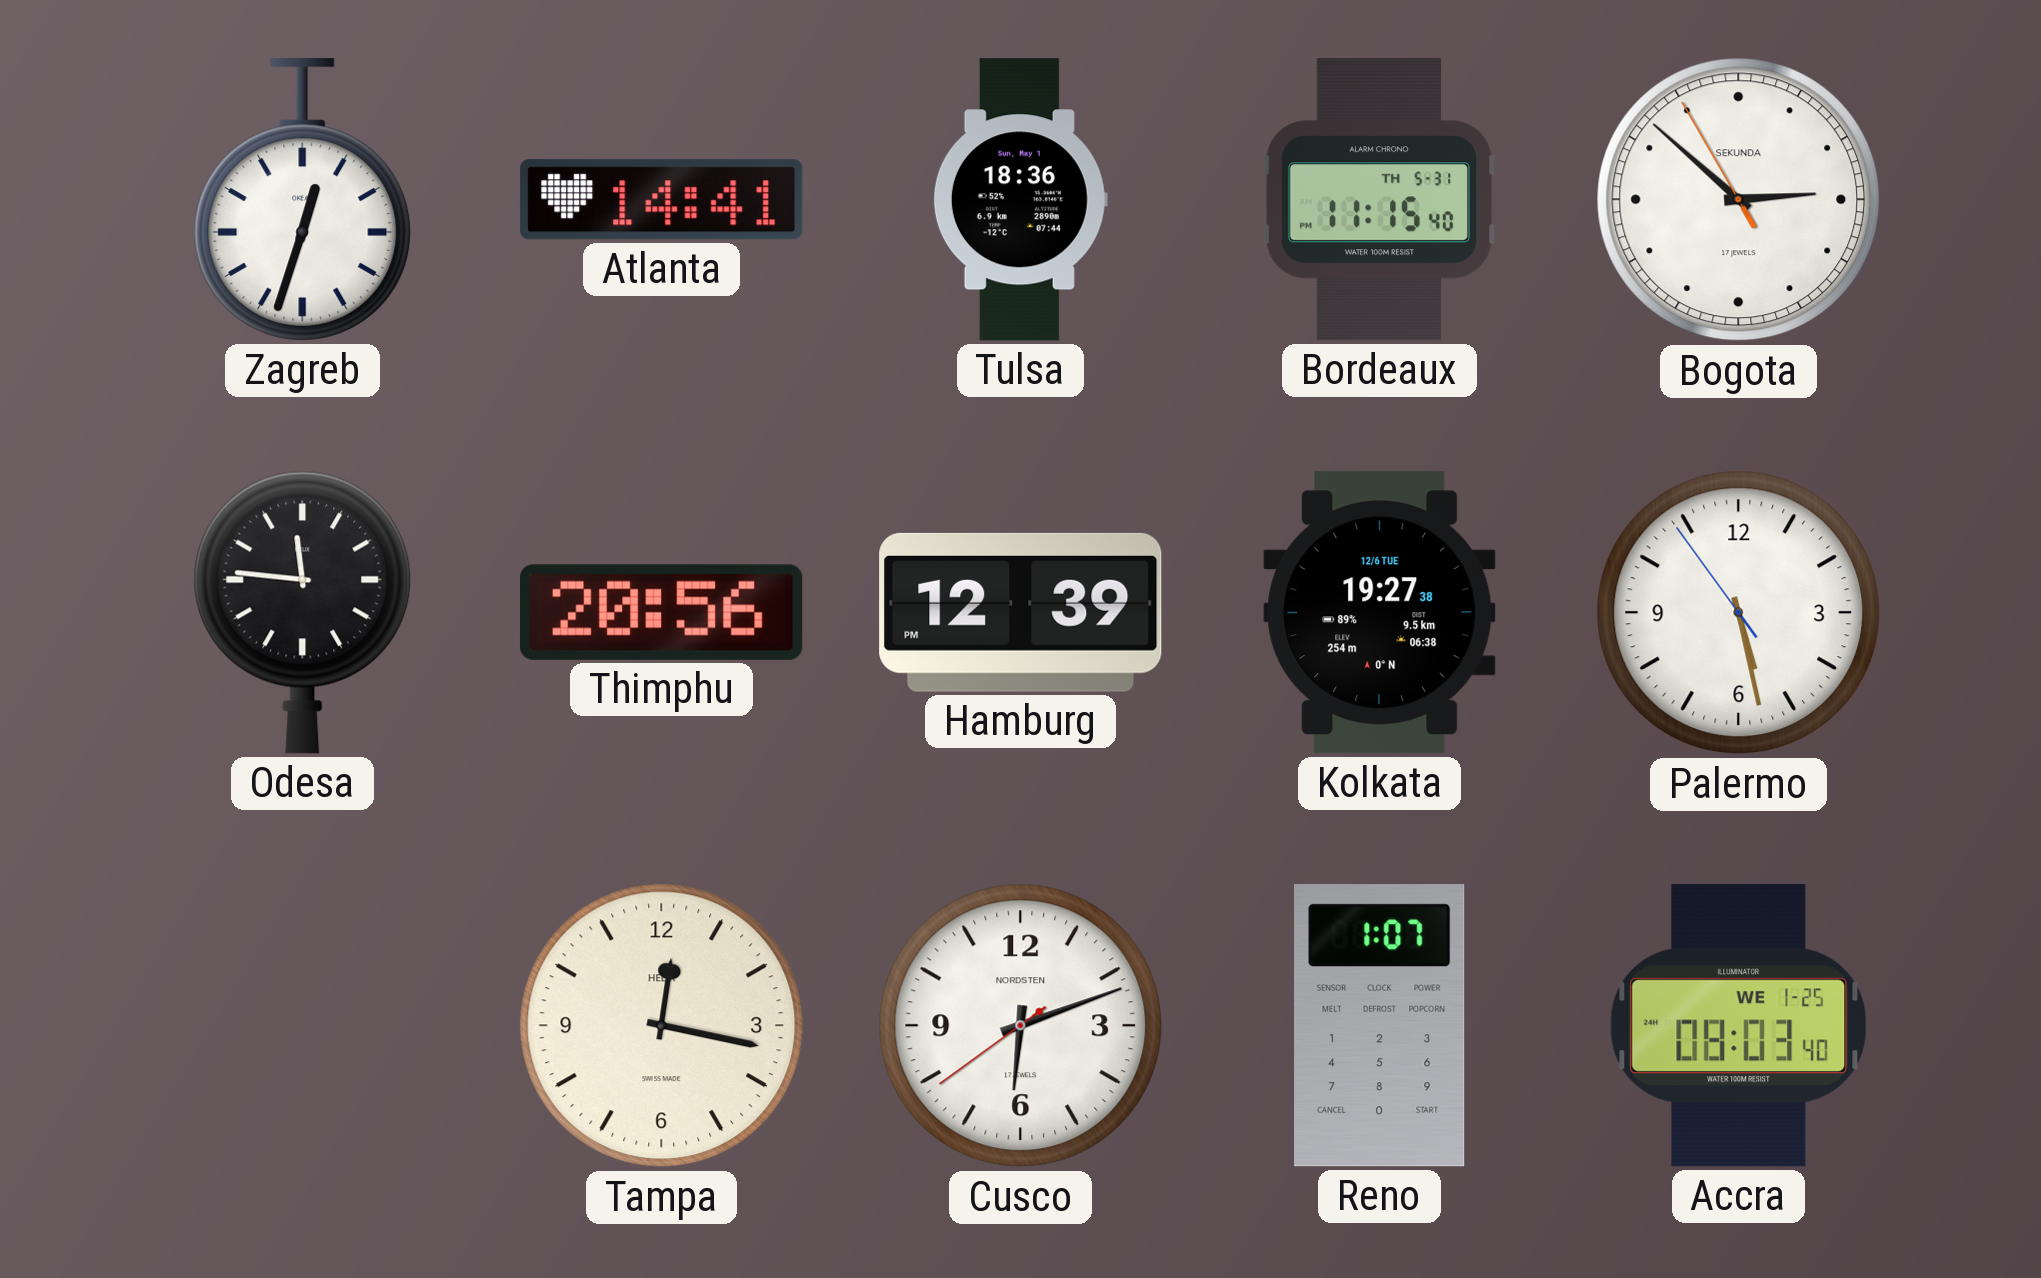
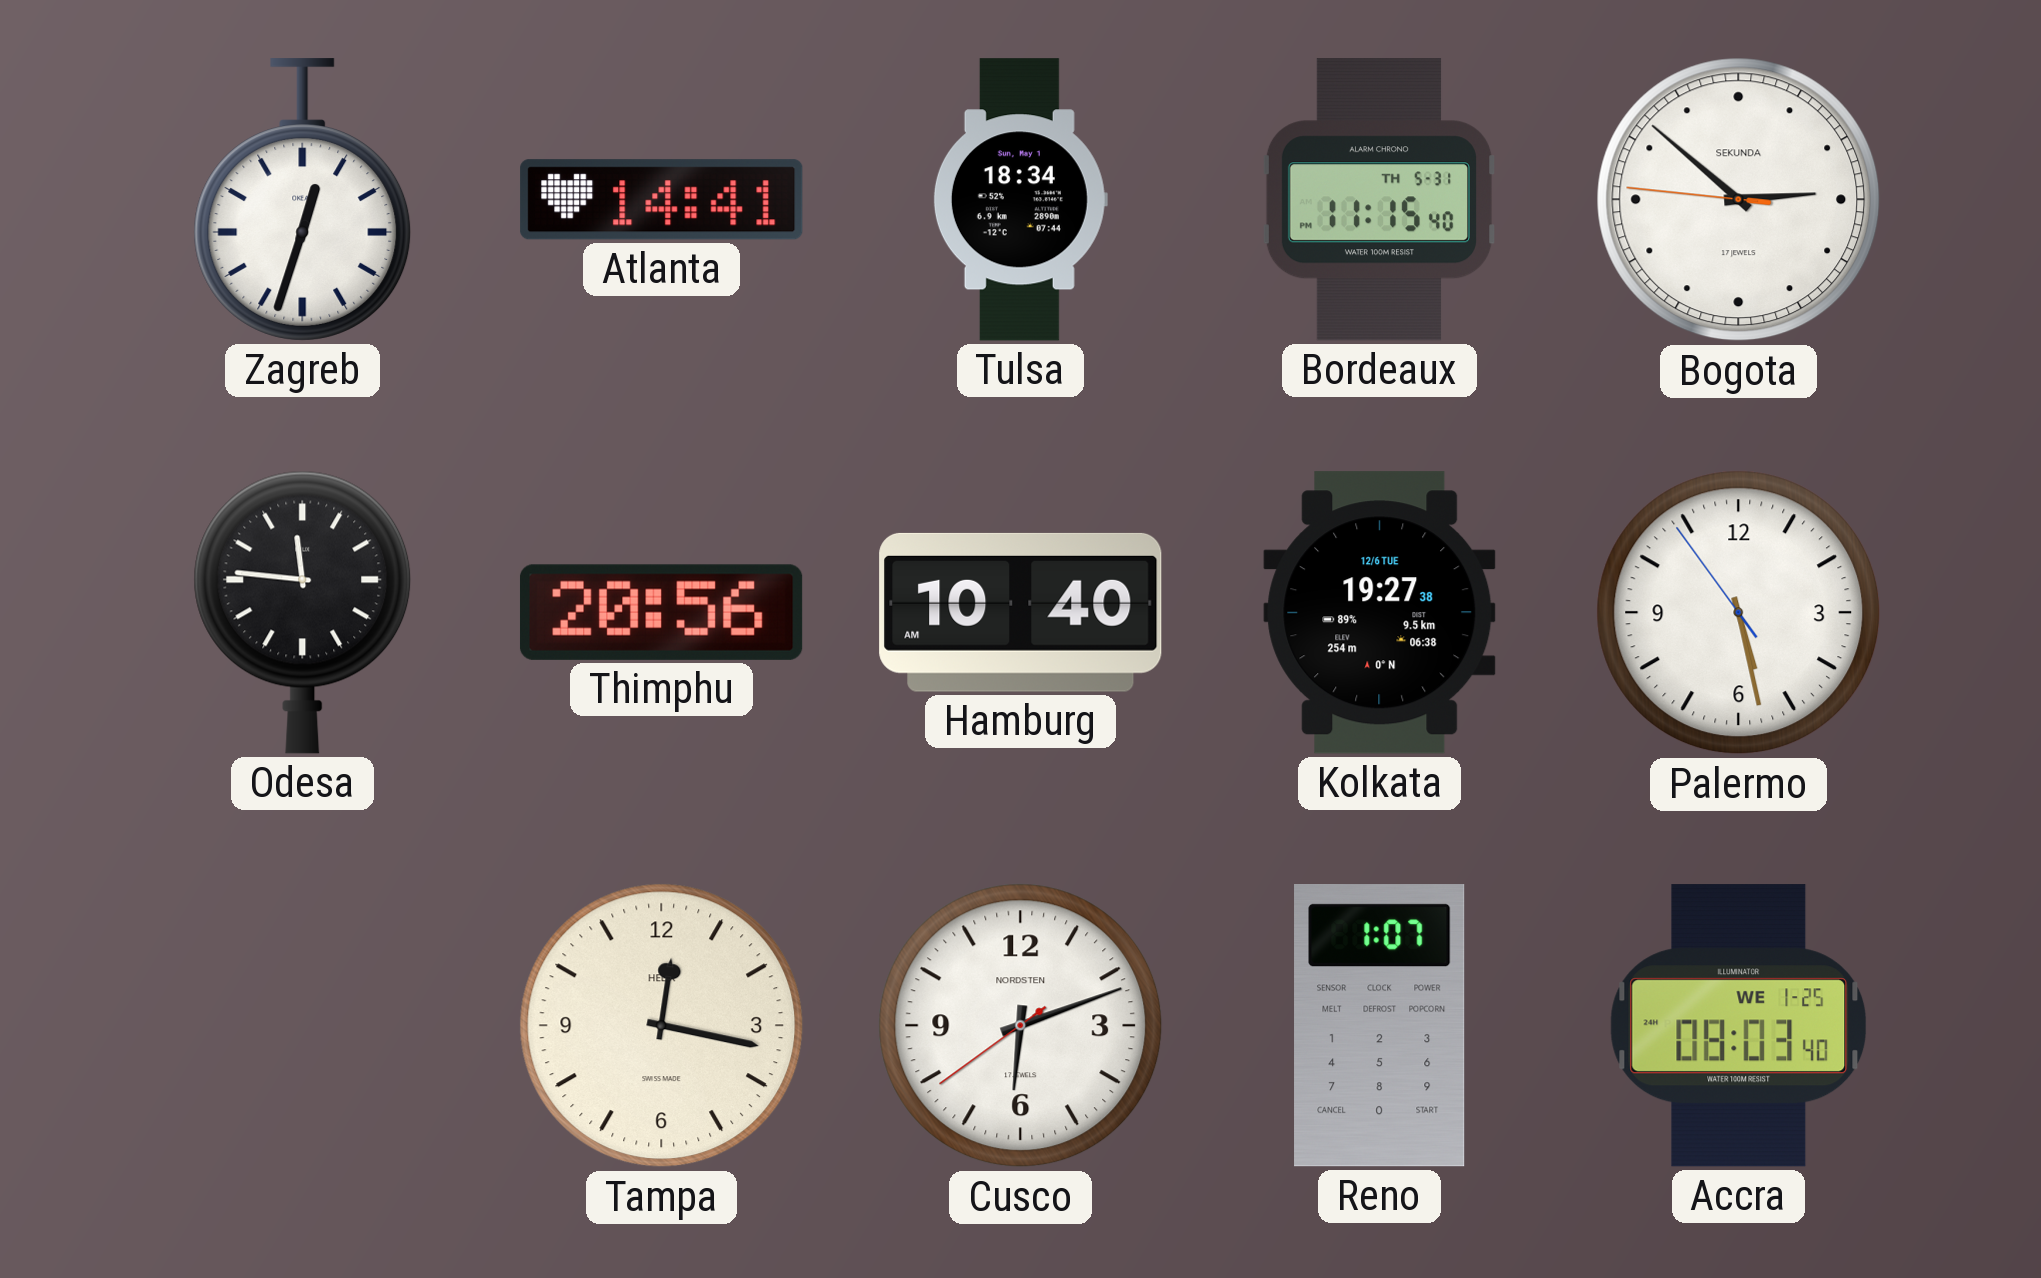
Tulsa: 18:36 -> 18:34
Bogota: 2:51:55 -> 2:51:46
Hamburg: 12:39 -> 10:40
